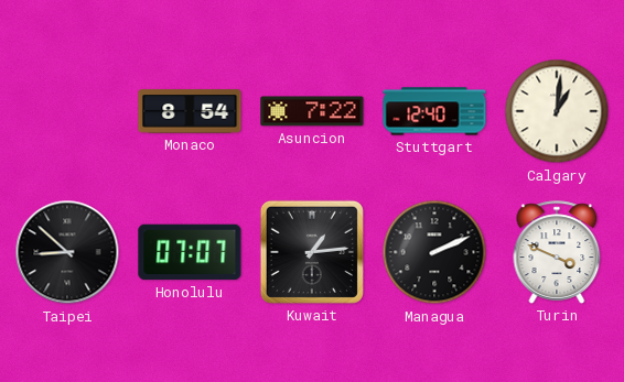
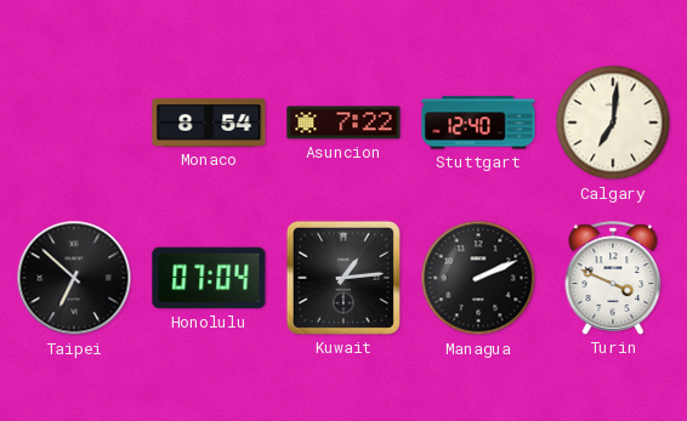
Calgary: 1:01 -> 7:01
Taipei: 8:52 -> 6:52
Honolulu: 07:07 -> 07:04
